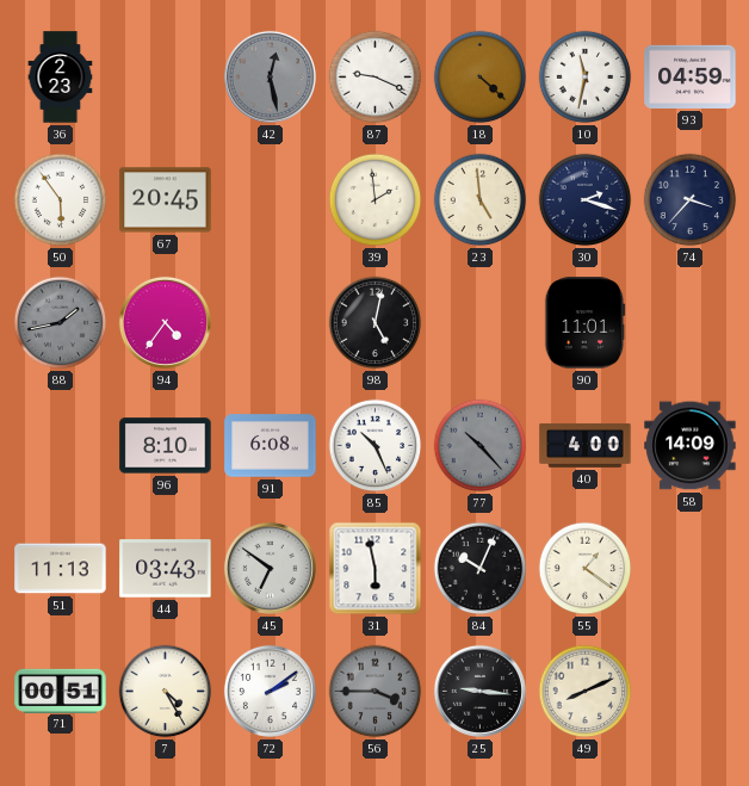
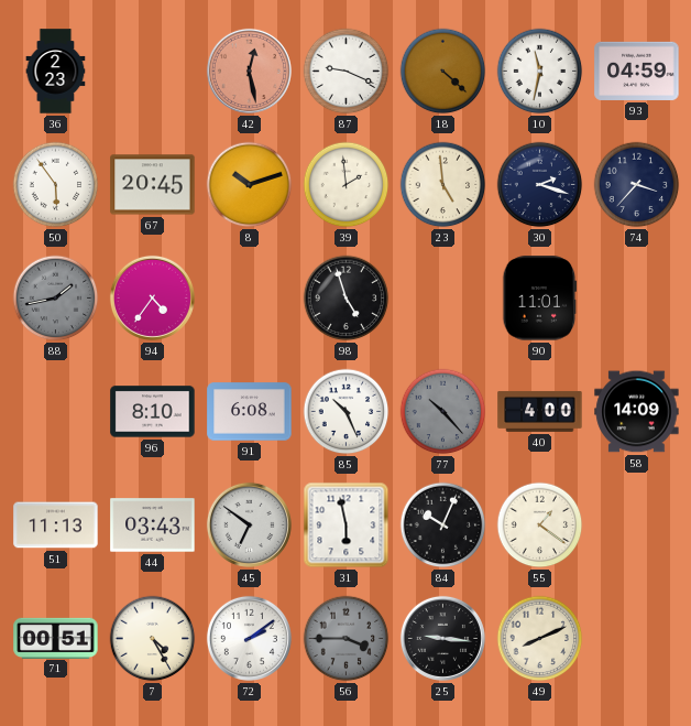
42 dial: grey -> salmon
8: none -> 10:12
98: 5:02 -> 4:57
